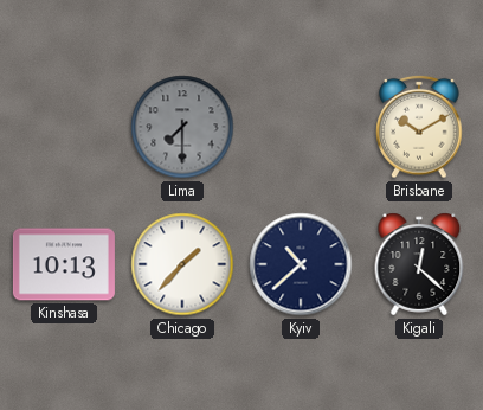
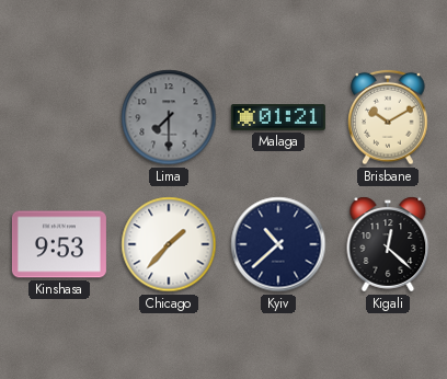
Malaga: none -> 01:21
Kinshasa: 10:13 -> 9:53
